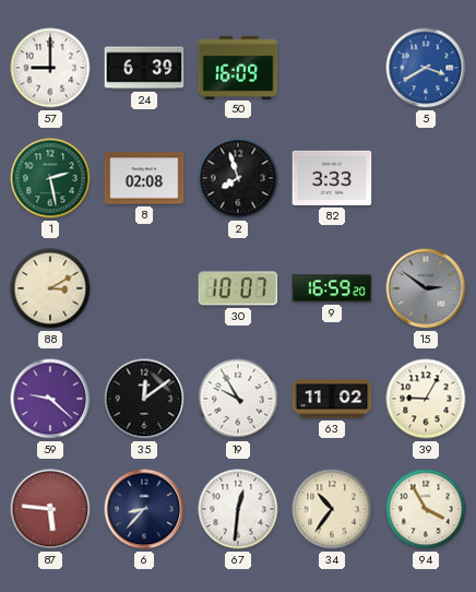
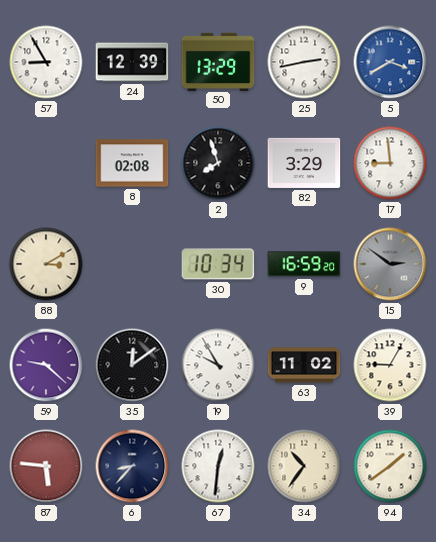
57: 9:00 -> 8:55
24: 6:39 -> 12:39
50: 16:09 -> 13:29
25: none -> 2:43
1: 2:28 -> none
82: 3:33 -> 3:29
17: none -> 8:59
30: 10:07 -> 10:34
94: 3:55 -> 1:39
